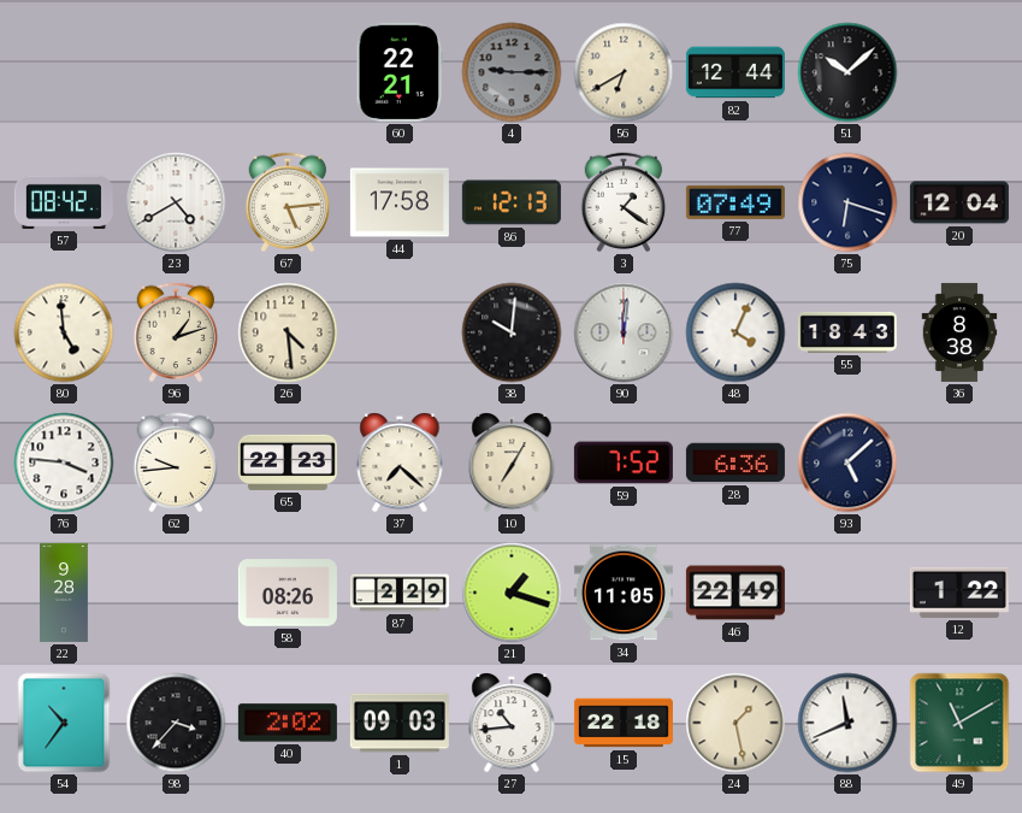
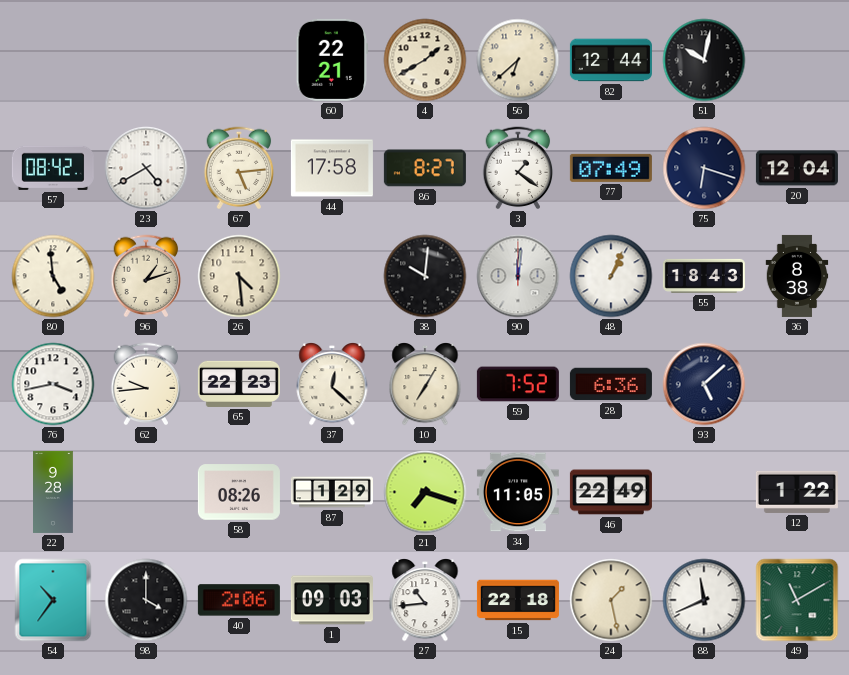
4: 9:15 -> 1:40
4 dial: grey -> cream
56: 6:40 -> 6:38
51: 10:08 -> 10:02
86: 12:13 -> 8:27
48: 4:04 -> 1:04
76: 3:46 -> 3:43
37: 7:22 -> 12:22
87: 2:29 -> 1:29
21: 1:18 -> 7:18
98: 3:37 -> 4:00
40: 2:02 -> 2:06
